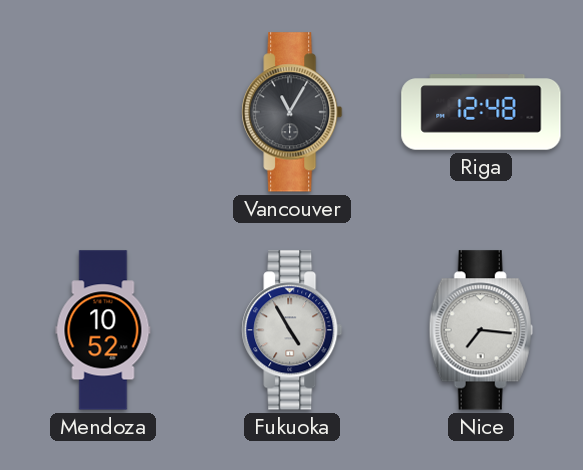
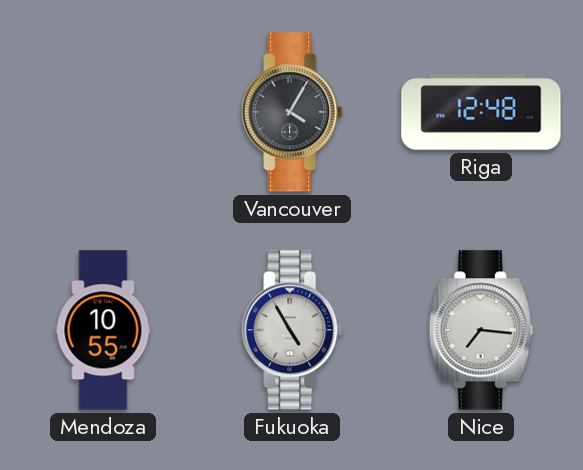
Vancouver: 11:05 -> 4:05
Mendoza: 10:52 -> 10:55
